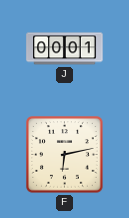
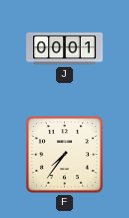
F: 6:13 -> 7:36
